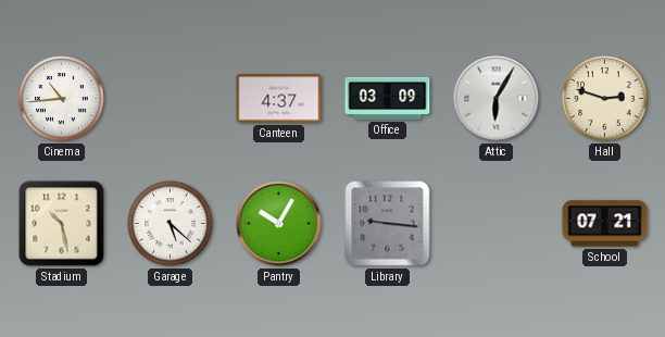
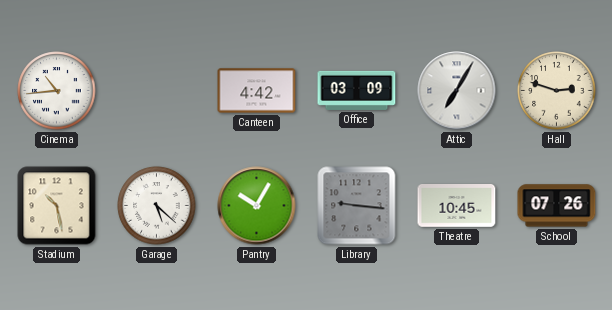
Canteen: 4:37 -> 4:42
Attic: 6:05 -> 7:05
Theatre: none -> 10:45
School: 07:21 -> 07:26
